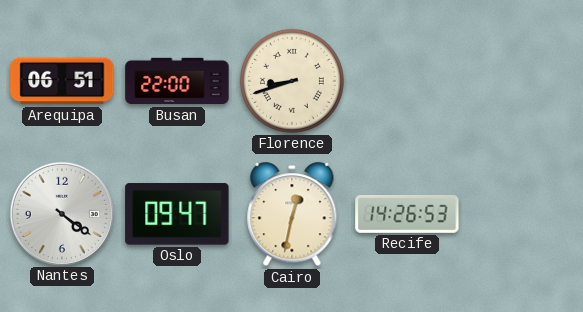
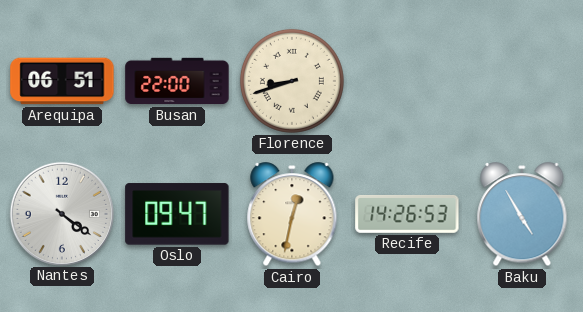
Baku: none -> 4:55
